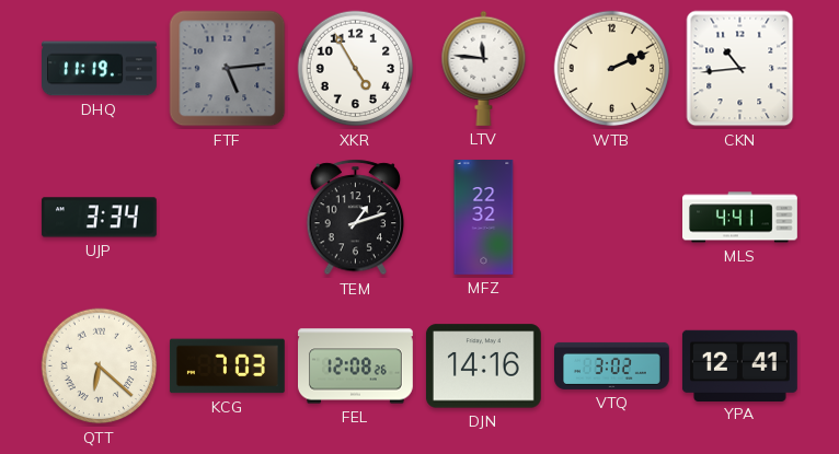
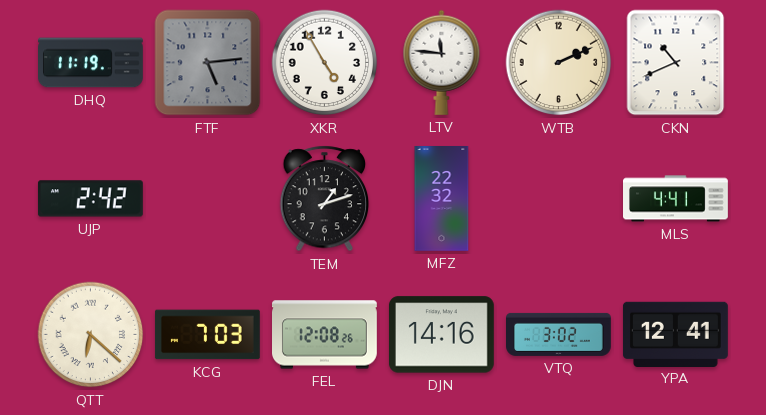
CKN: 10:44 -> 10:41
UJP: 3:34 -> 2:42
